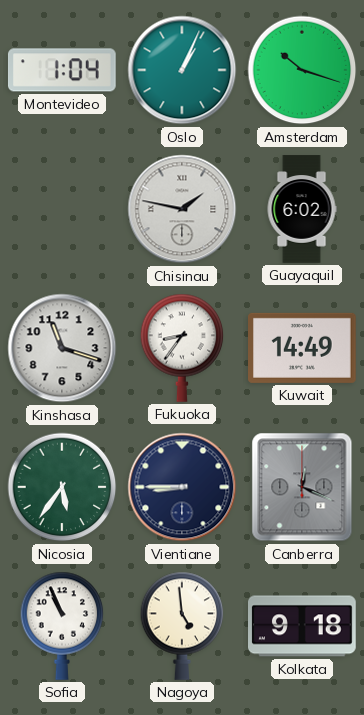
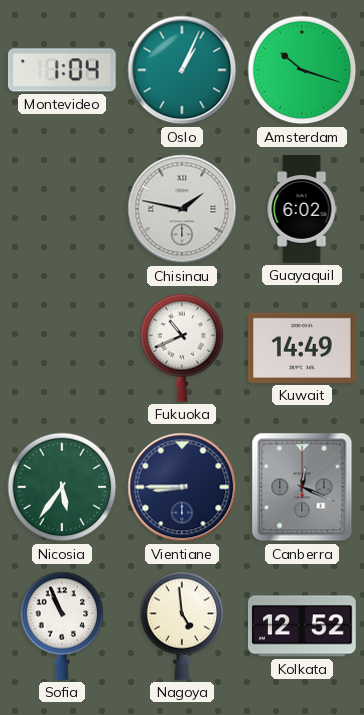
Kinshasa: 11:18 -> none
Fukuoka: 8:36 -> 10:41
Kolkata: 9:18 -> 12:52
